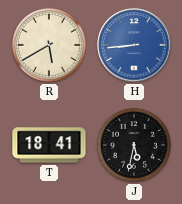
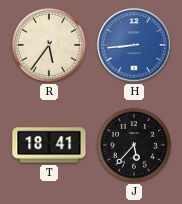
R: 5:40 -> 5:36
J: 5:32 -> 5:37
